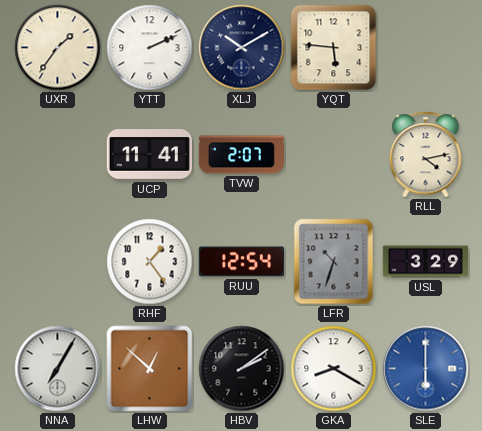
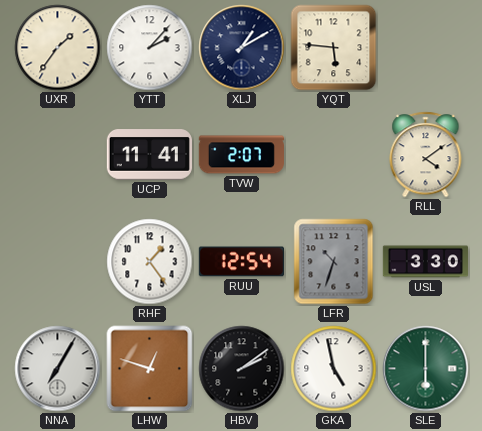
YTT: 2:11 -> 2:07
XLJ: 10:10 -> 1:10
RLL: 4:13 -> 4:09
USL: 3:29 -> 3:30
LHW: 12:52 -> 12:48
GKA: 8:20 -> 4:58
SLE dial: blue -> green
